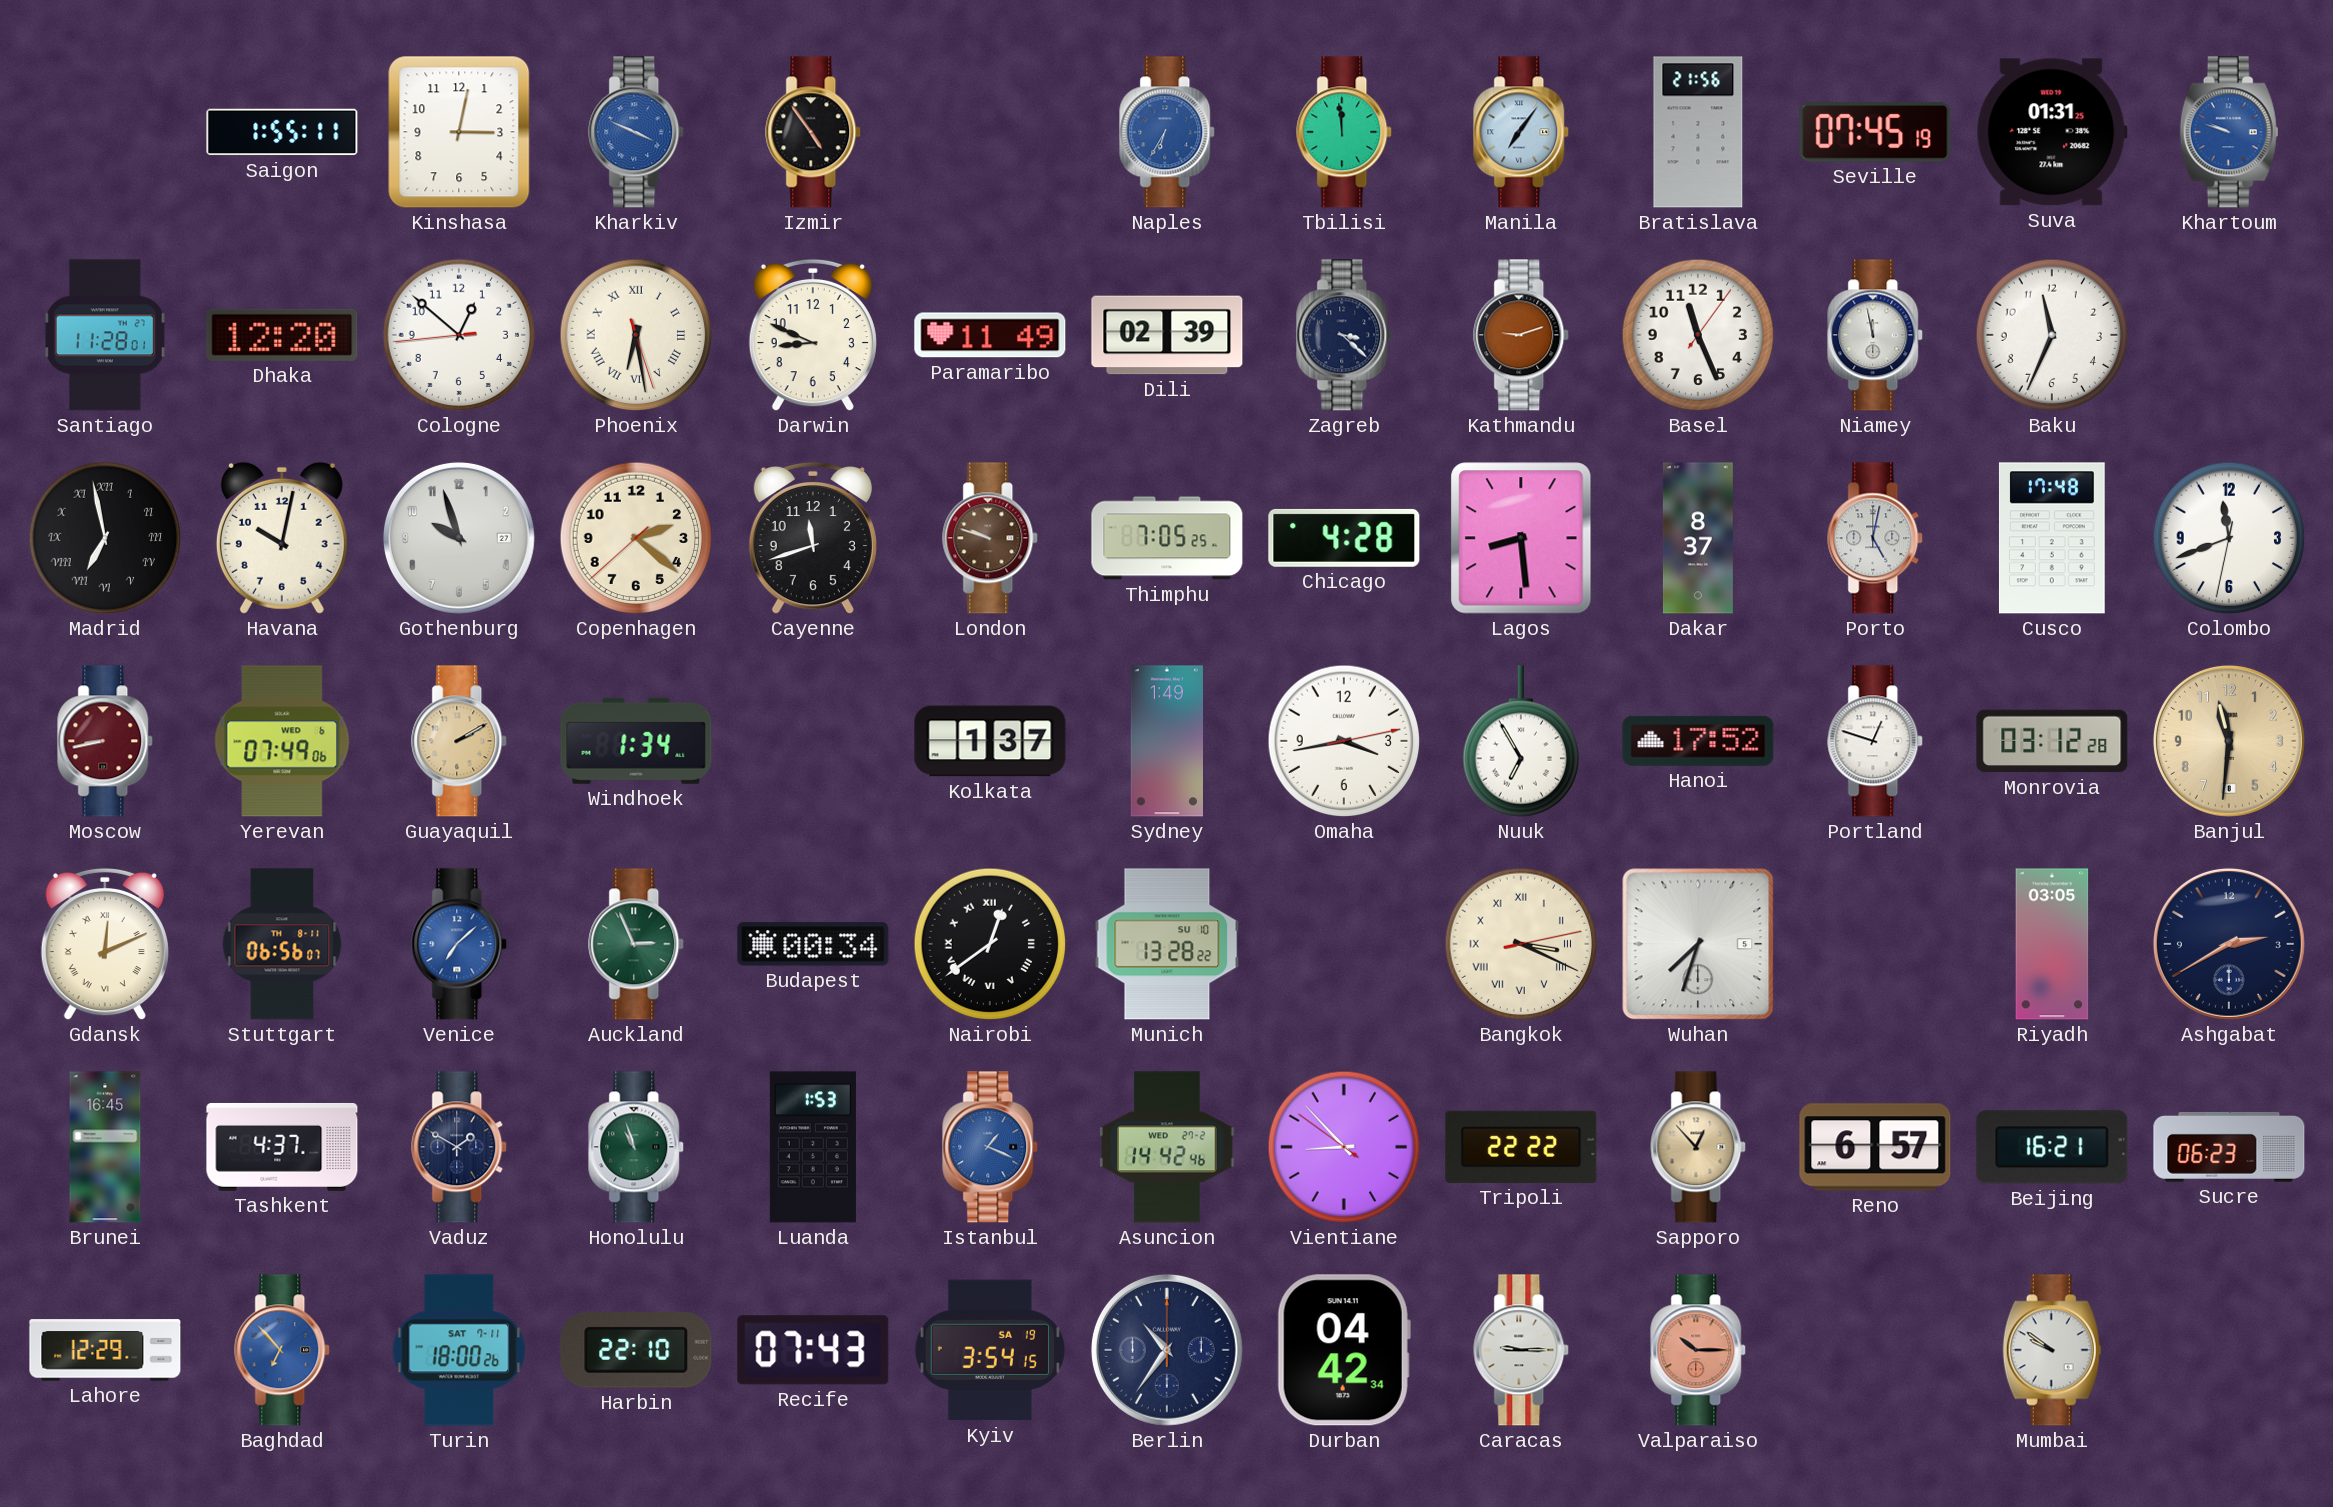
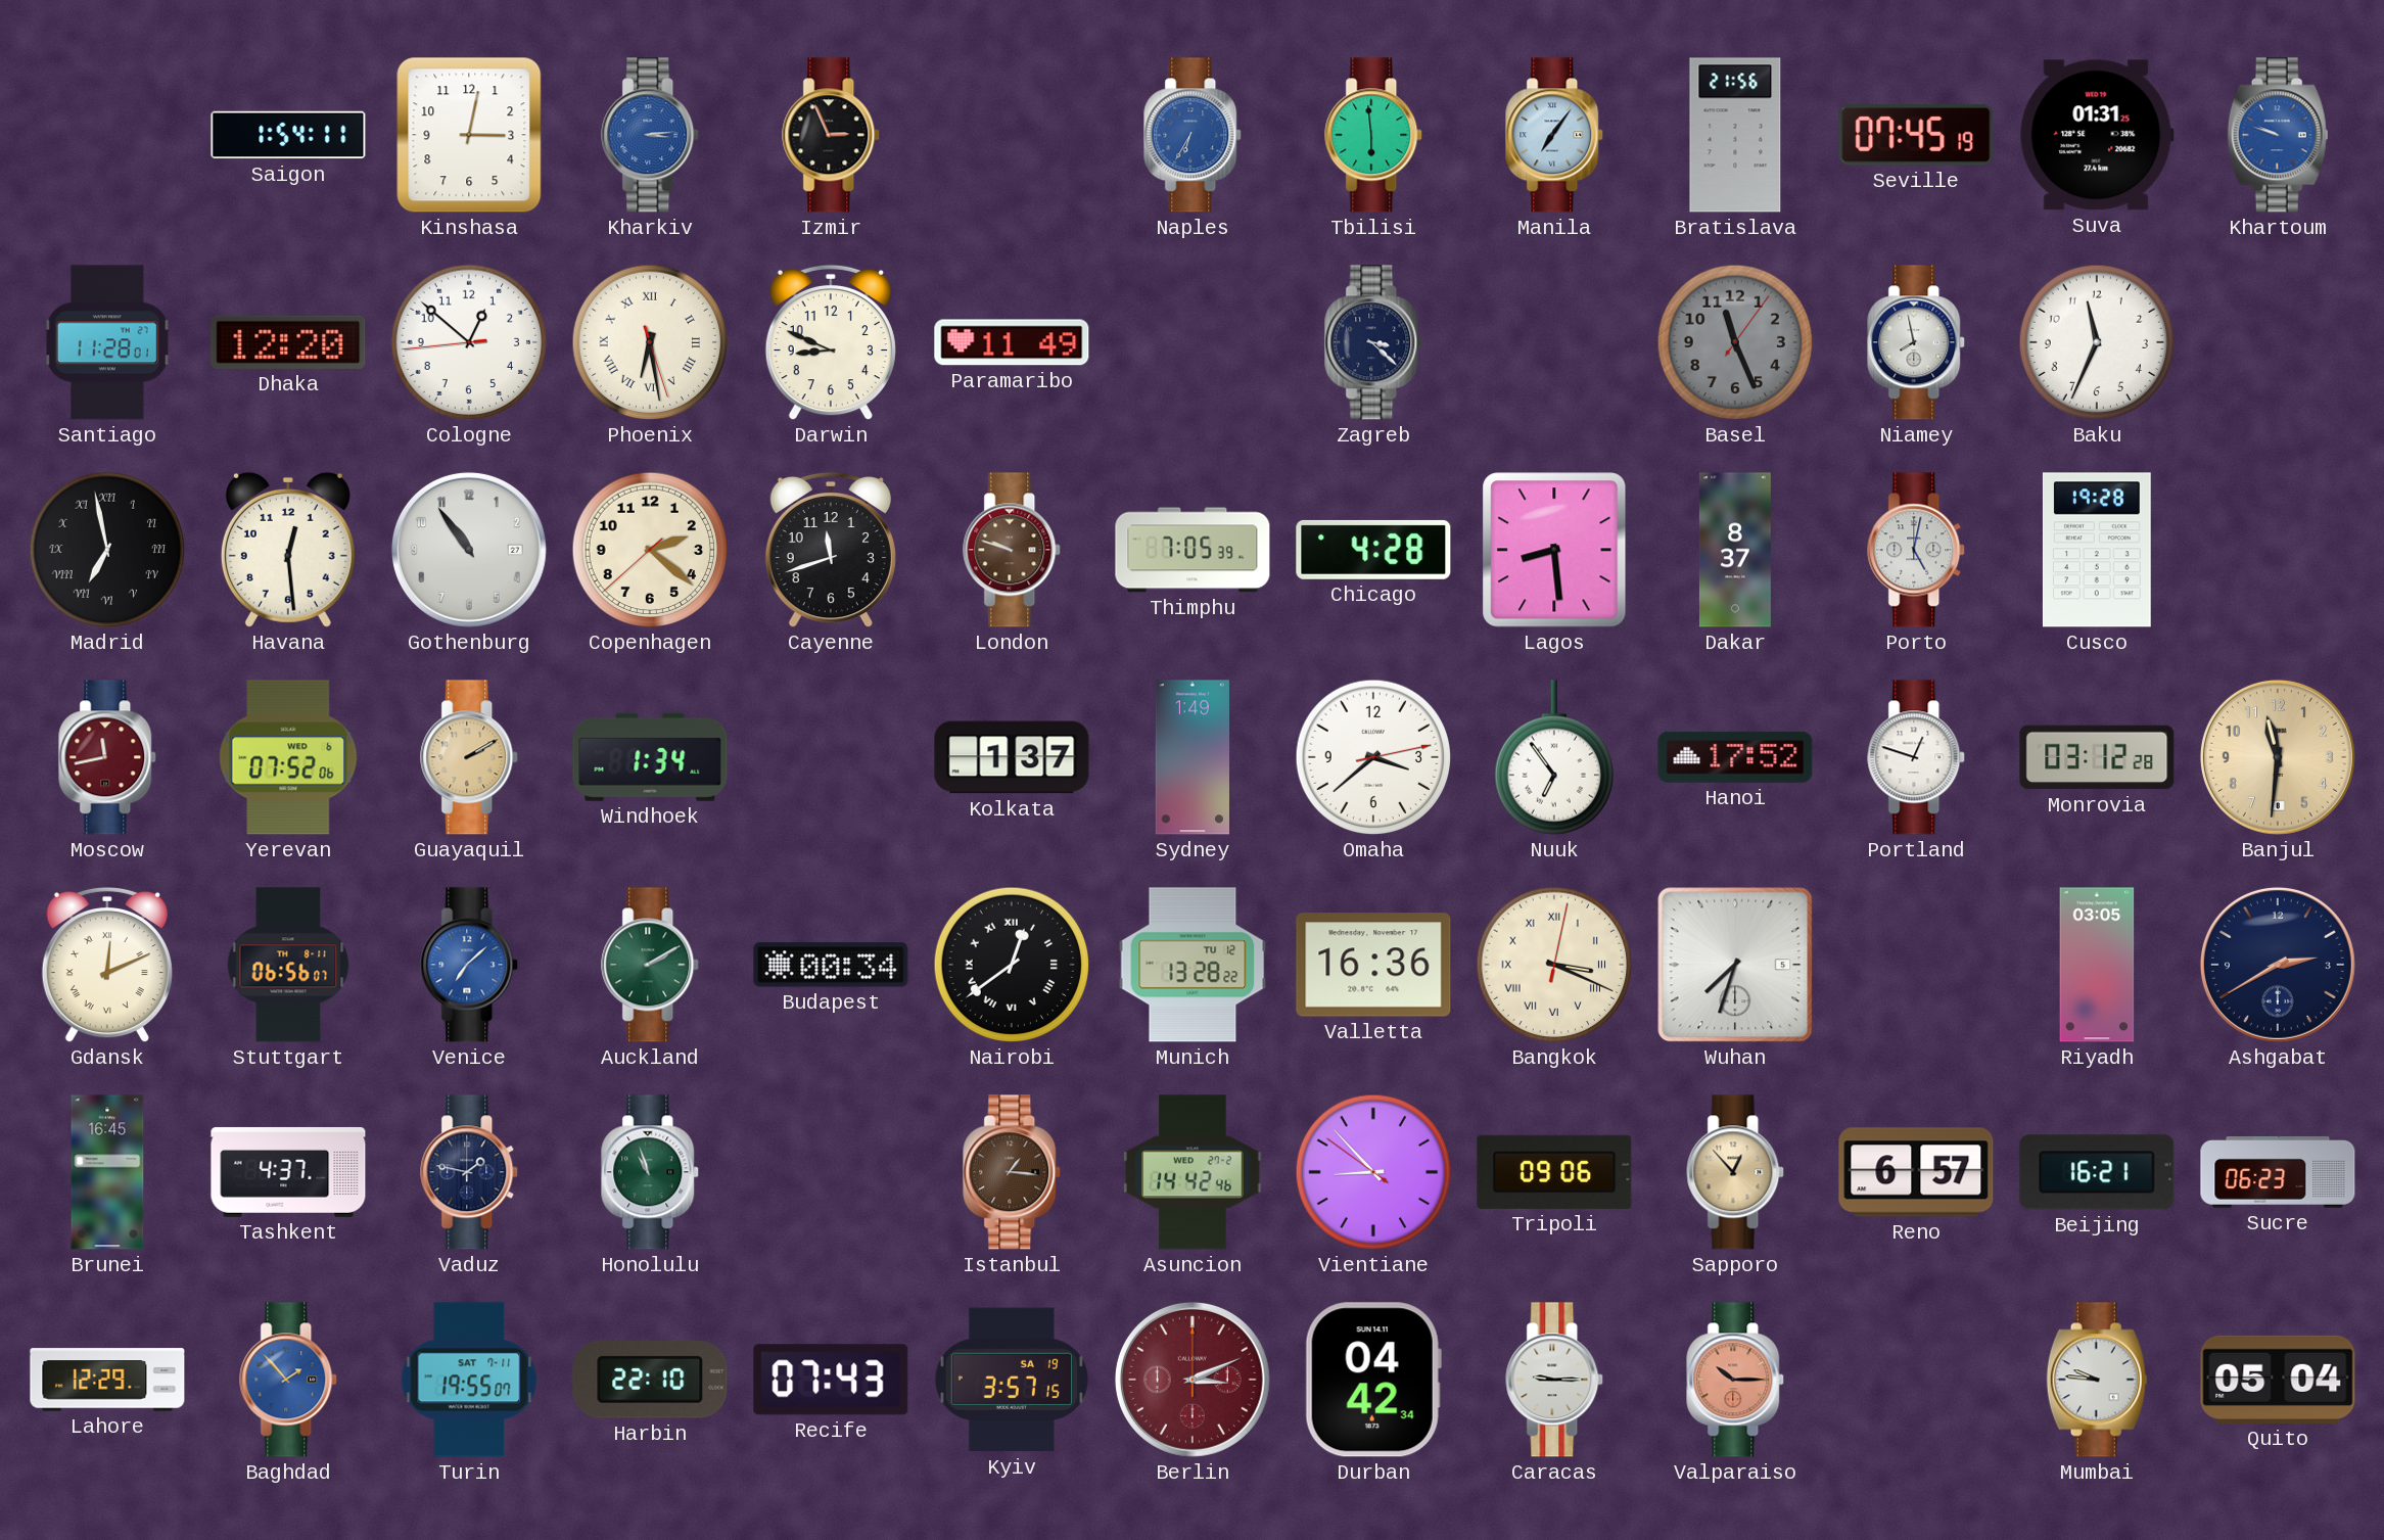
Saigon: 1:55 -> 1:54
Kharkiv: 3:49 -> 3:14
Izmir: 4:54 -> 2:56
Tbilisi: 11:59 -> 5:59
Dili: 02:39 -> none
Kathmandu: 9:12 -> none
Basel dial: white -> grey
Niamey: 11:58 -> 7:58
Havana: 10:02 -> 12:29
Gothenburg: 9:57 -> 10:54
Thimphu: 7:05:25 -> 7:05:39
Cusco: 17:48 -> 19:28
Colombo: 11:41 -> none
Moscow: 8:43 -> 11:43
Yerevan: 07:49 -> 07:52
Omaha: 3:43 -> 3:38
Nuuk: 6:55 -> 6:54
Auckland: 2:56 -> 2:10
Munich date: SU 10 -> TU 12
Valletta: none -> 16:36
Bangkok: 3:19:13 -> 3:19:02
Vaduz: 1:50 -> 1:47
Luanda: 1:53 -> none
Istanbul: 1:19 -> 1:16
Istanbul dial: blue -> brown
Tripoli: 22:22 -> 09:06
Baghdad: 6:53 -> 1:53
Turin: 18:00 -> 19:55
Kyiv: 3:54 -> 3:57
Berlin: 10:36 -> 3:11
Berlin dial: navy -> burgundy
Mumbai: 9:51 -> 9:46
Quito: none -> 05:04
